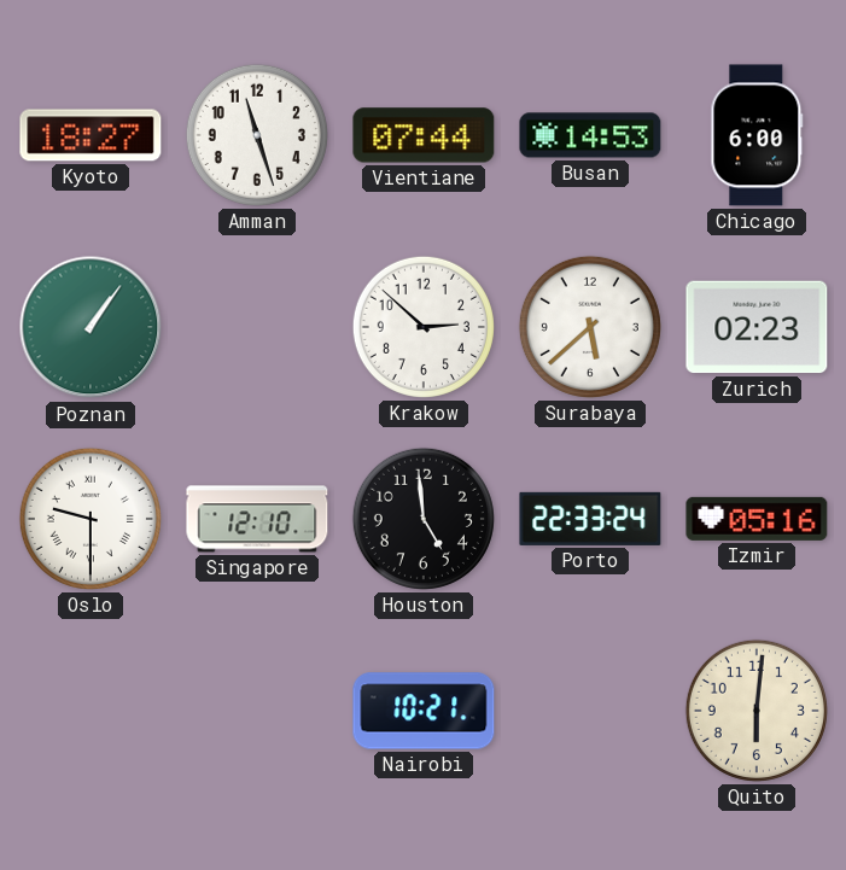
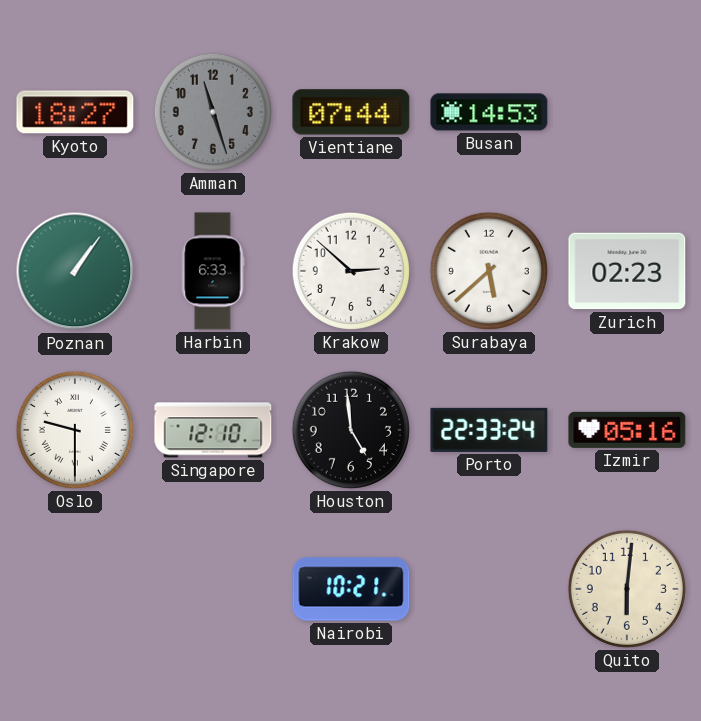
Amman dial: white -> grey
Chicago: 6:00 -> none
Harbin: none -> 6:33
